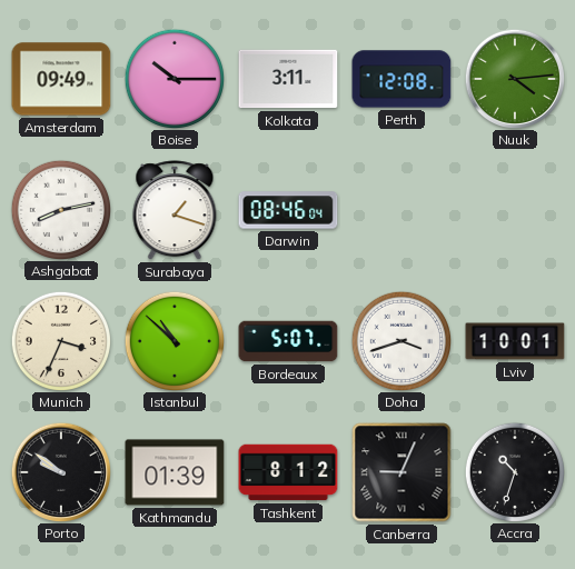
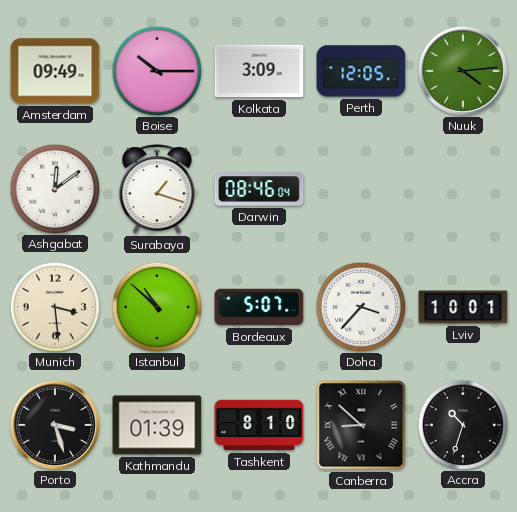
Kolkata: 3:11 -> 3:09
Perth: 12:08 -> 12:05
Ashgabat: 8:13 -> 12:09
Munich: 3:34 -> 3:29
Doha: 3:42 -> 3:37
Porto: 9:51 -> 3:27
Tashkent: 8:12 -> 8:10
Canberra: 9:04 -> 8:52
